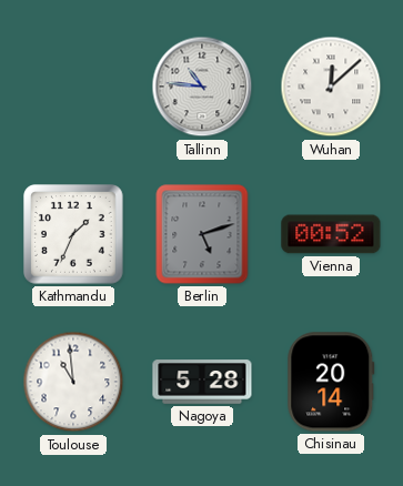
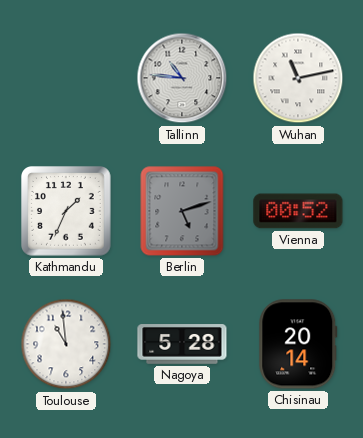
Wuhan: 12:08 -> 11:13
